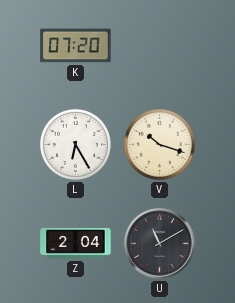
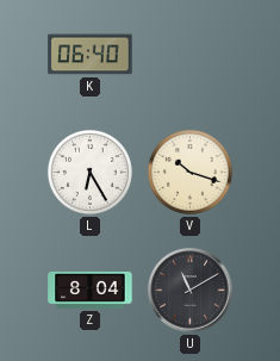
K: 07:20 -> 06:40
Z: 2:04 -> 8:04
